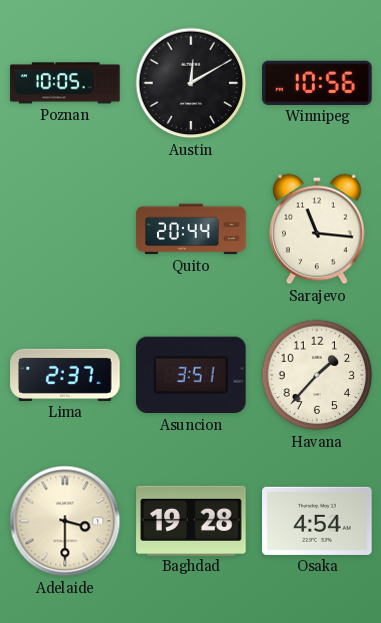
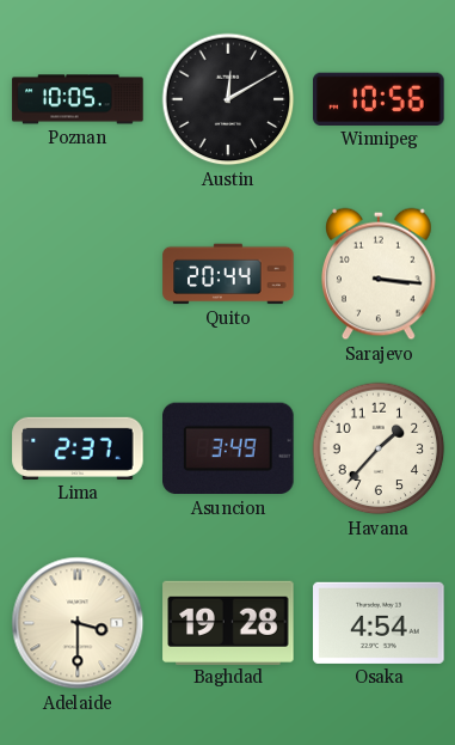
Sarajevo: 11:16 -> 3:16
Asuncion: 3:51 -> 3:49
